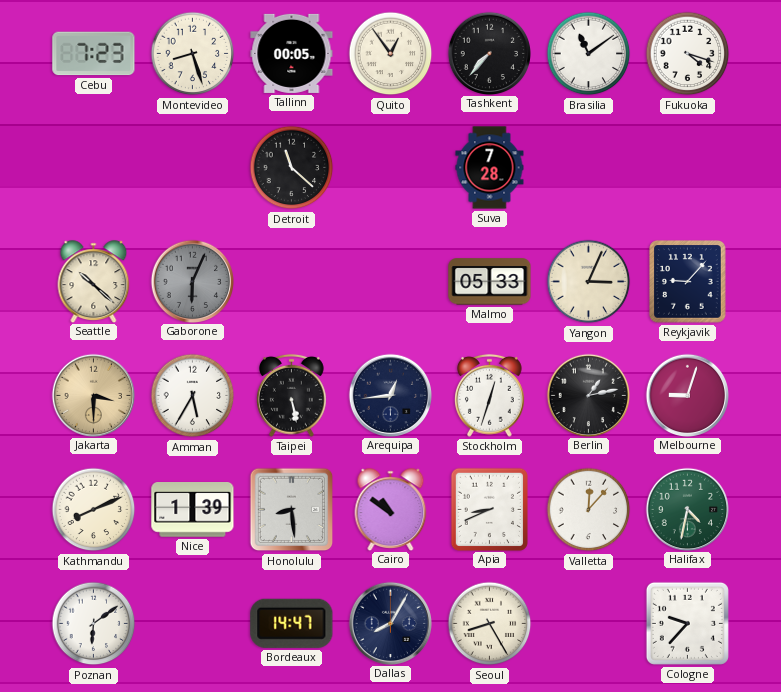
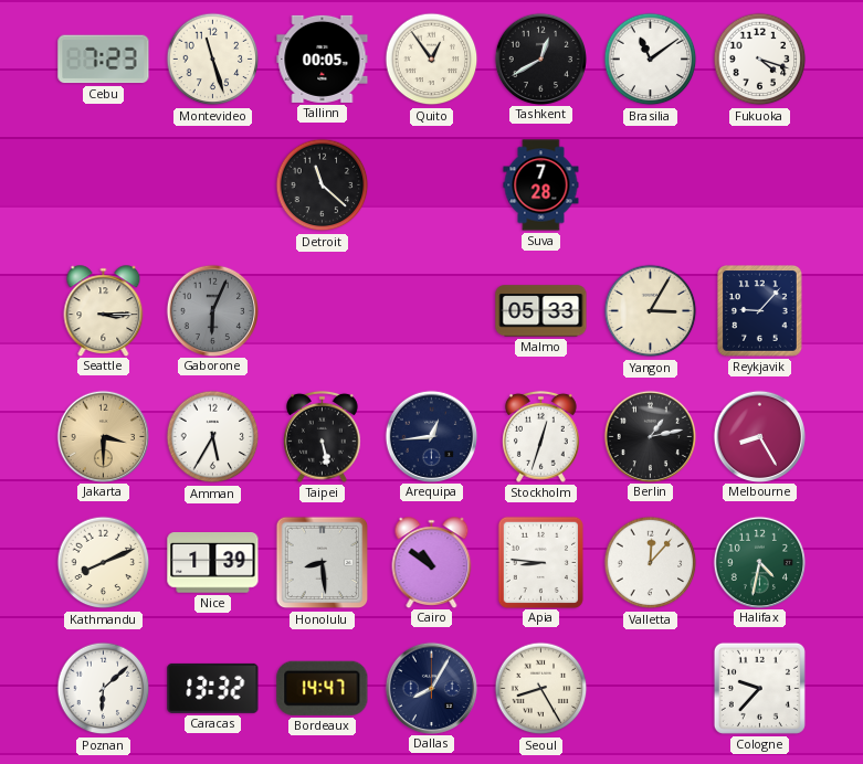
Montevideo: 8:27 -> 11:27
Tashkent: 7:37 -> 12:40
Seattle: 10:22 -> 3:15
Yangon: 3:04 -> 3:05
Melbourne: 9:03 -> 8:25
Apia: 8:41 -> 8:46
Poznan: 6:09 -> 6:08
Caracas: none -> 13:32
